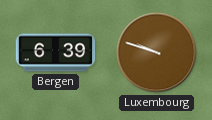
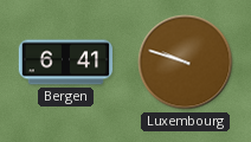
Bergen: 6:39 -> 6:41
